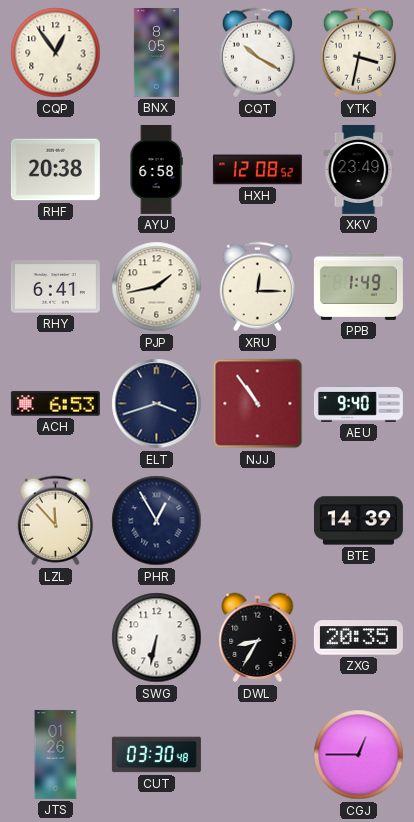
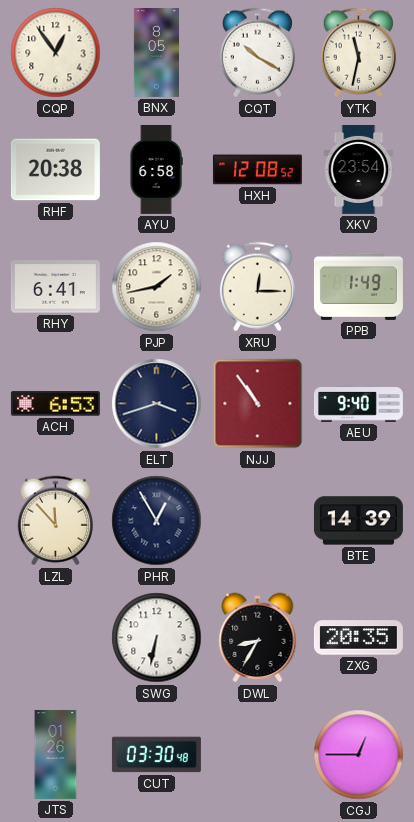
YTK: 3:32 -> 11:32
XKV: 23:49 -> 23:54
